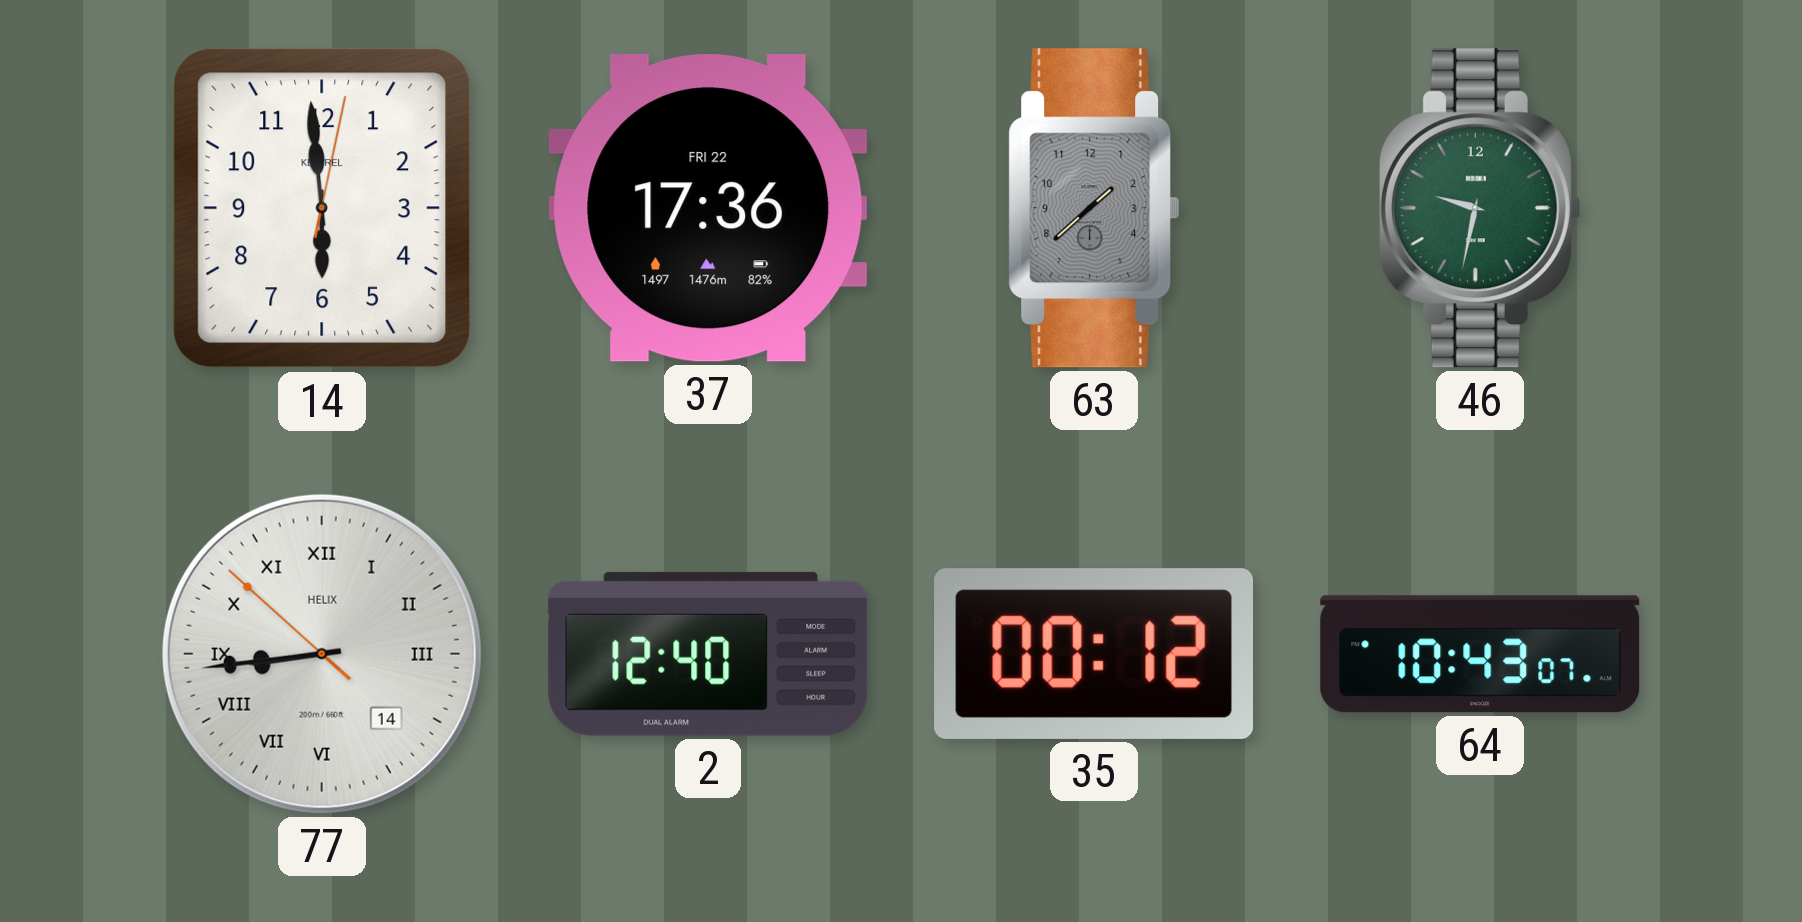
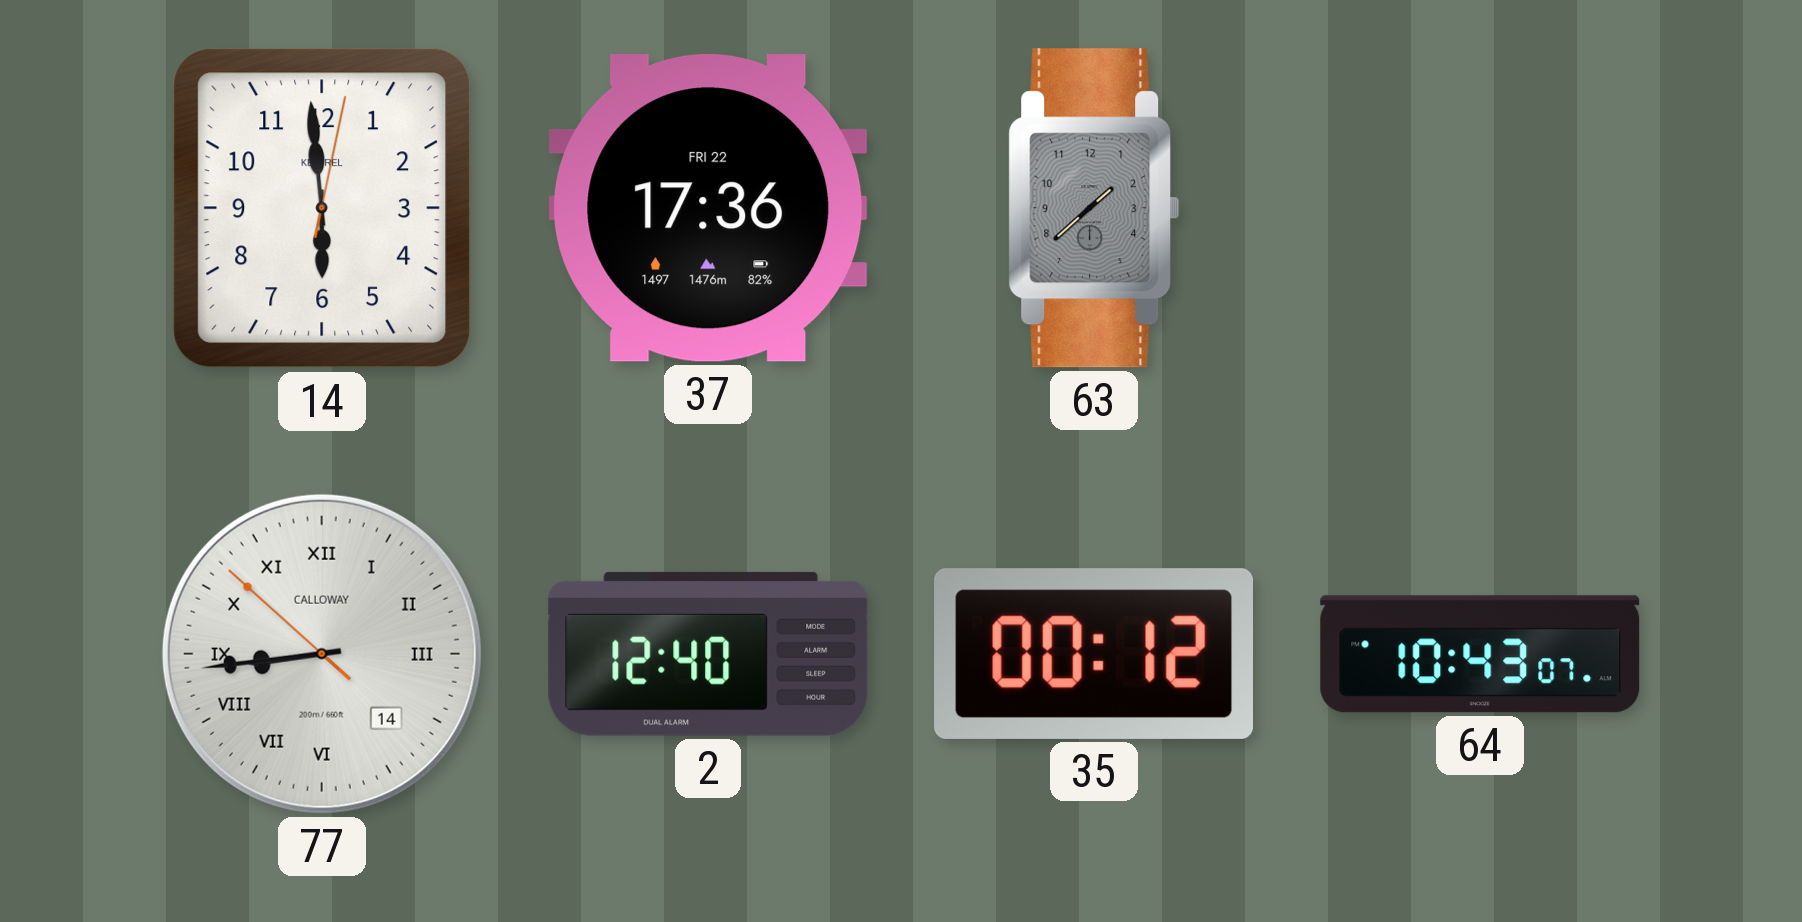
46: 9:32 -> none
77 brand: HELIX -> CALLOWAY
